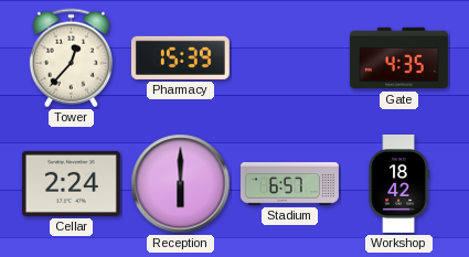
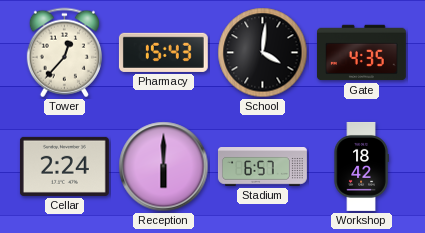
Pharmacy: 15:39 -> 15:43
School: none -> 4:01
